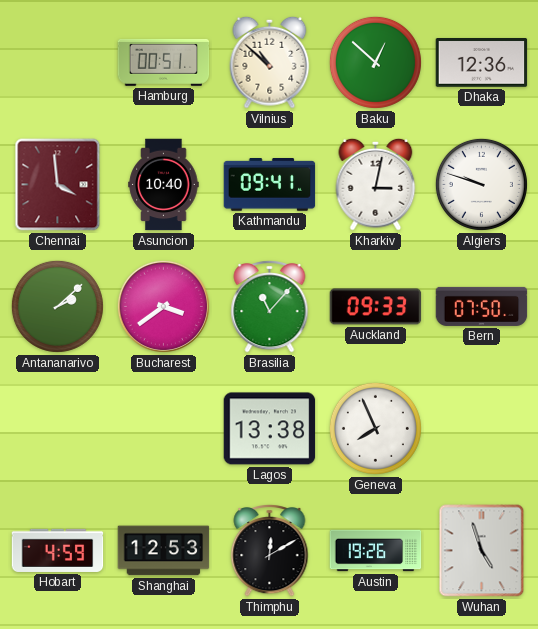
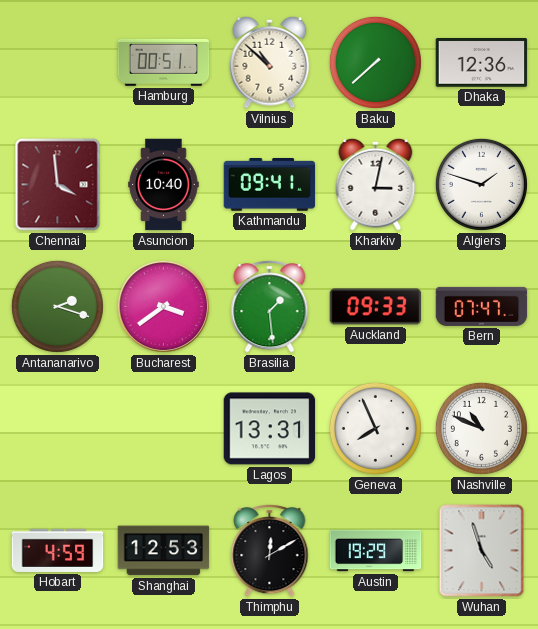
Baku: 12:52 -> 7:38
Algiers: 9:48 -> 1:48
Antananarivo: 2:08 -> 2:18
Brasilia: 11:07 -> 1:29
Bern: 07:50 -> 07:47
Lagos: 13:38 -> 13:31
Nashville: none -> 10:49
Austin: 19:26 -> 19:29
